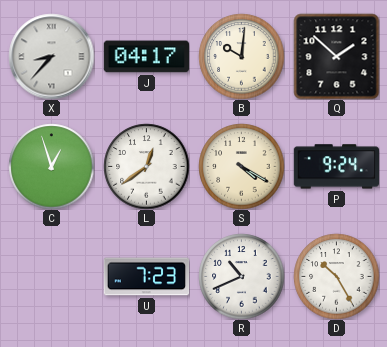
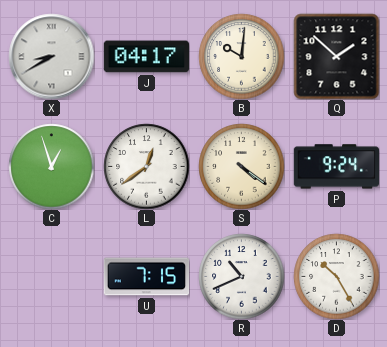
X: 8:37 -> 8:40
S: 4:20 -> 4:21
U: 7:23 -> 7:15
